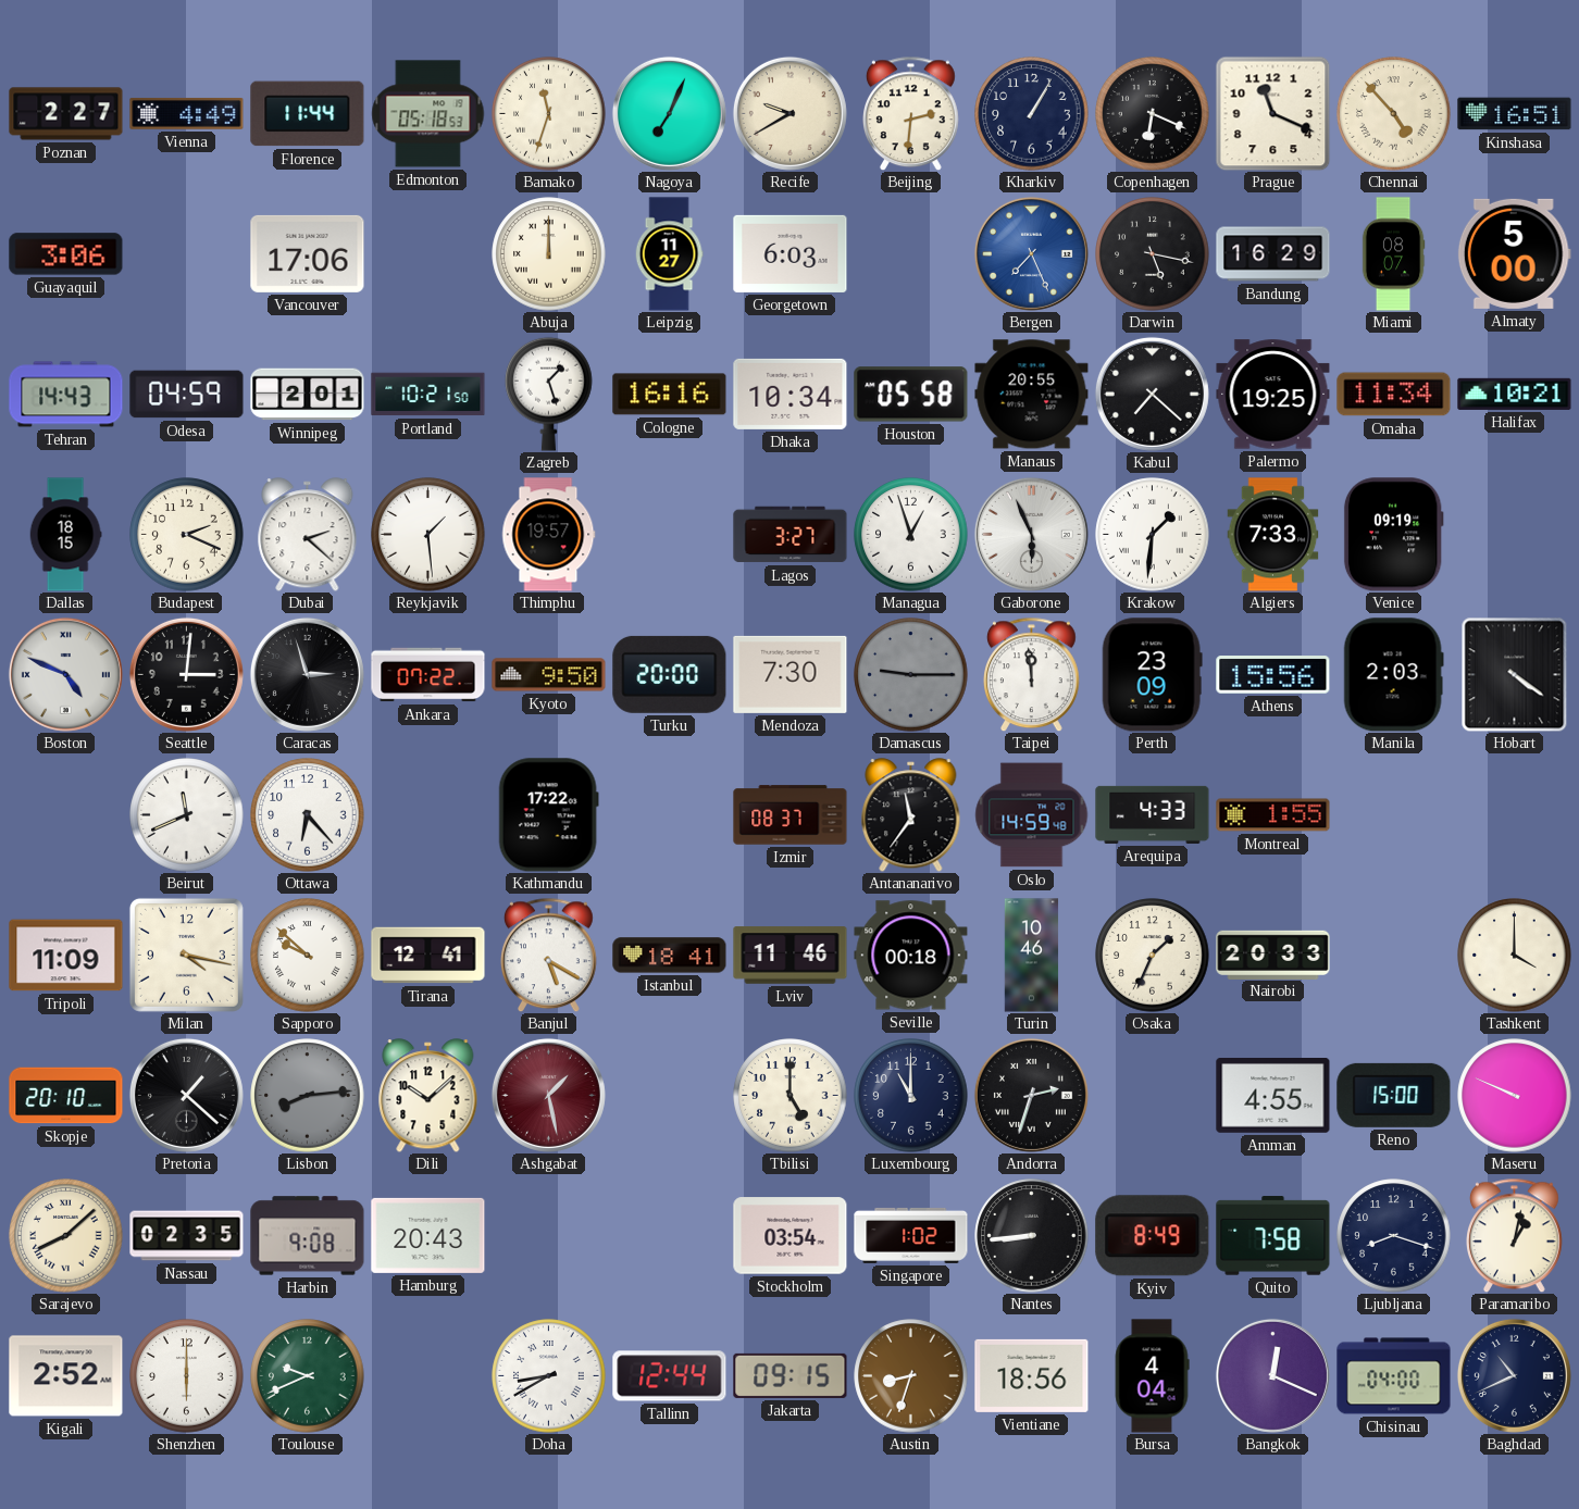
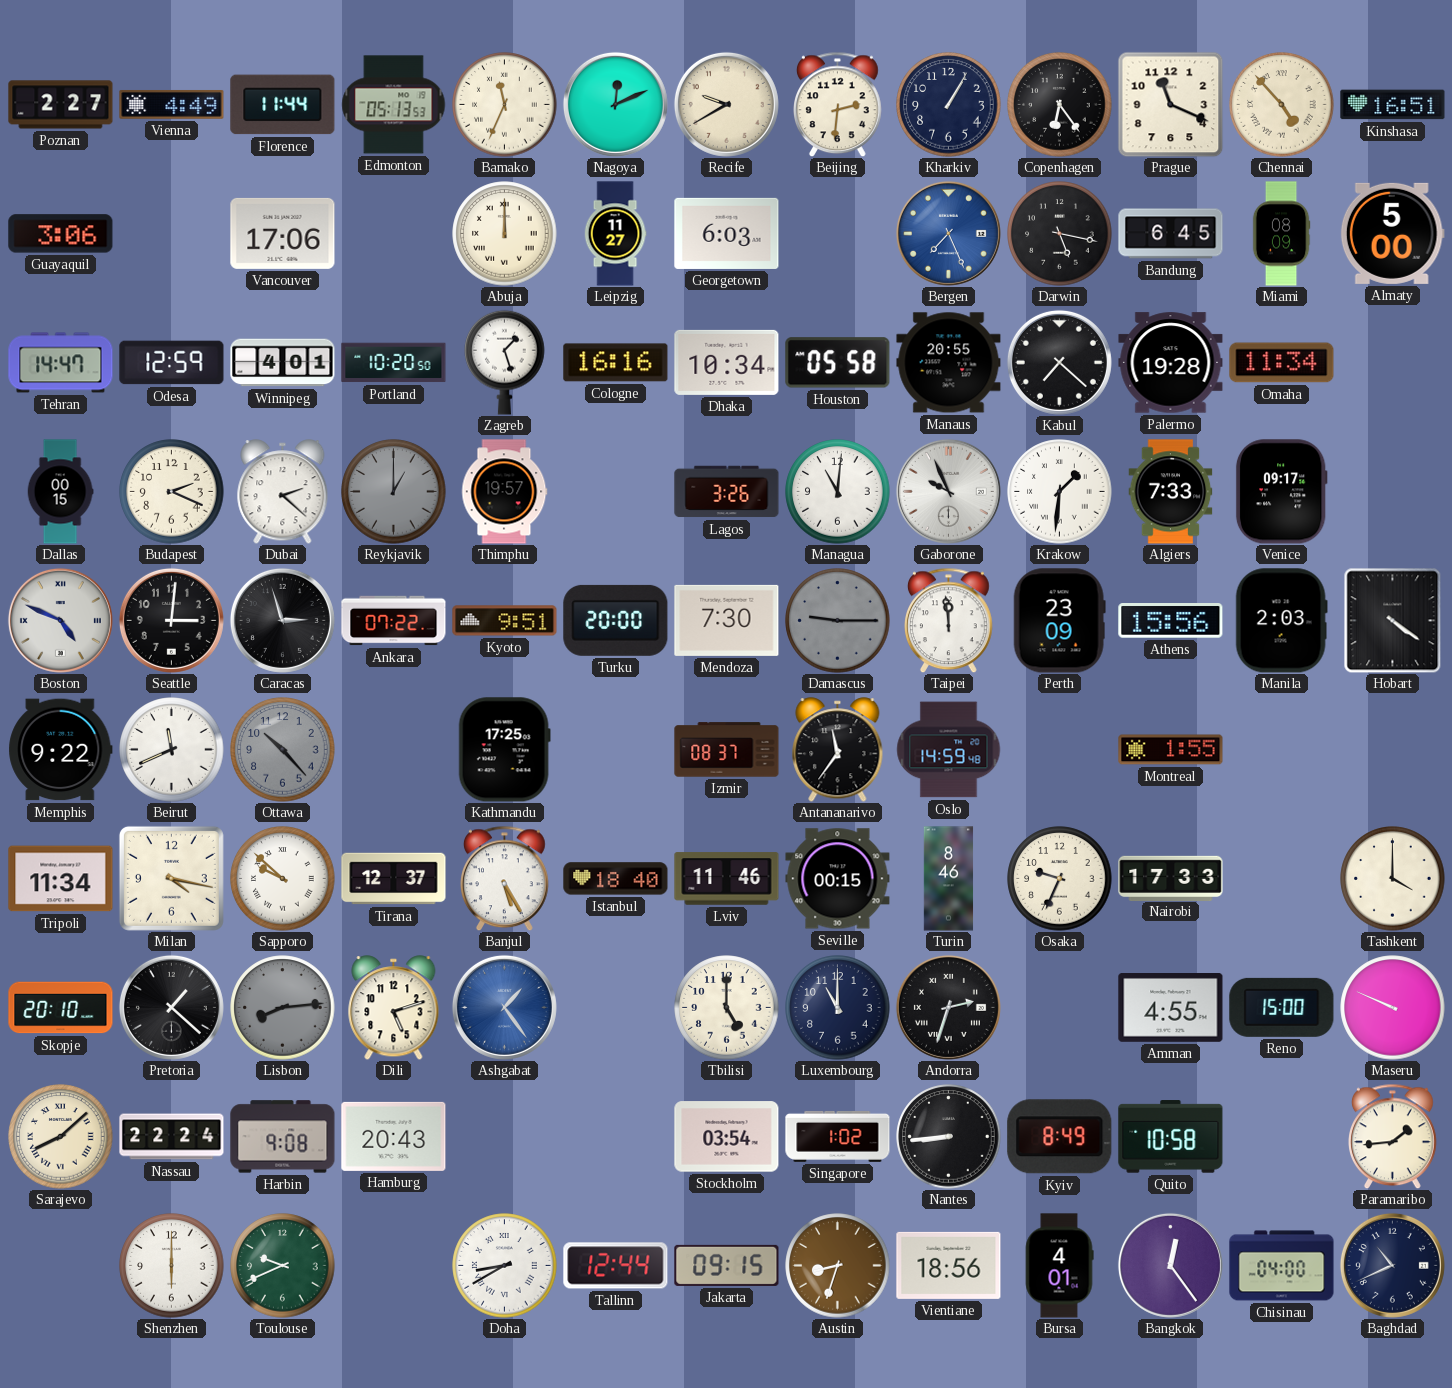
Edmonton: 05:18 -> 05:13
Bamako: 11:33 -> 11:34
Nagoya: 7:04 -> 12:11
Copenhagen: 6:19 -> 6:24
Bandung: 16:29 -> 6:45
Miami: 08:07 -> 08:09
Tehran: 14:43 -> 14:47
Odesa: 04:59 -> 12:59
Winnipeg: 2:01 -> 4:01
Portland: 10:21 -> 10:20
Palermo: 19:25 -> 19:28
Halifax: 10:21 -> none
Dallas: 18:15 -> 00:15
Reykjavik: 1:29 -> 1:00
Reykjavik dial: white -> grey
Lagos: 3:27 -> 3:26
Managua: 12:57 -> 11:01
Gaborone: 5:56 -> 9:56
Venice: 09:19 -> 09:17
Kyoto: 9:50 -> 9:51
Memphis: none -> 9:22
Ottawa: 6:23 -> 10:23
Ottawa dial: white -> grey
Kathmandu: 17:22 -> 17:25
Arequipa: 4:33 -> none
Tripoli: 11:09 -> 11:34
Tirana: 12:41 -> 12:37
Banjul: 5:20 -> 5:25
Istanbul: 18:41 -> 18:40
Seville: 00:18 -> 00:15
Turin: 10:46 -> 8:46
Osaka: 1:34 -> 9:34
Nairobi: 20:33 -> 17:33
Dili: 10:08 -> 5:12
Ashgabat: 1:28 -> 1:24
Ashgabat dial: burgundy -> blue
Nassau: 02:35 -> 22:24
Quito: 7:58 -> 10:58
Ljubljana: 8:18 -> none
Paramaribo: 1:02 -> 1:44
Kigali: 2:52 -> none
Bursa: 4:04 -> 4:01
Bangkok: 12:19 -> 12:24
